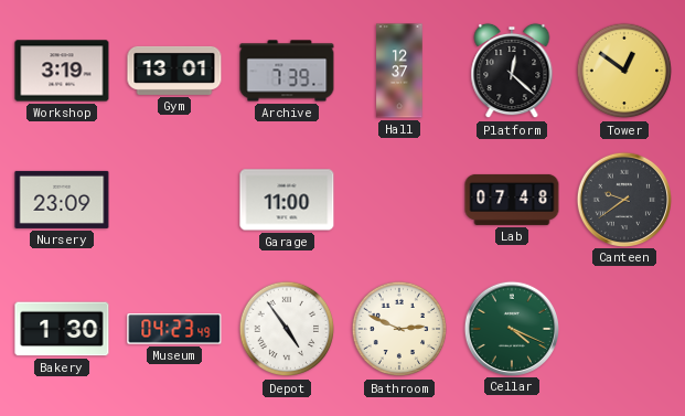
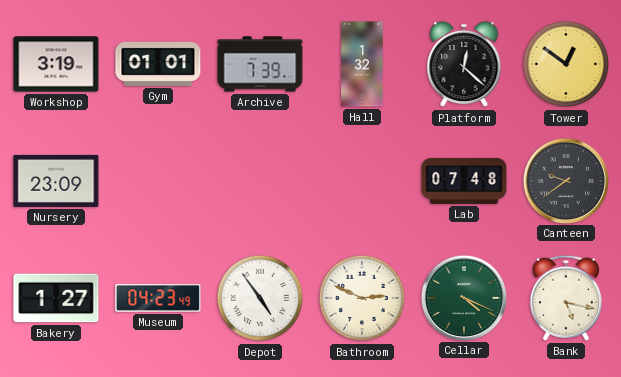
Gym: 13:01 -> 01:01
Hall: 12:37 -> 1:32
Garage: 11:00 -> none
Bakery: 1:30 -> 1:27
Bank: none -> 5:17
